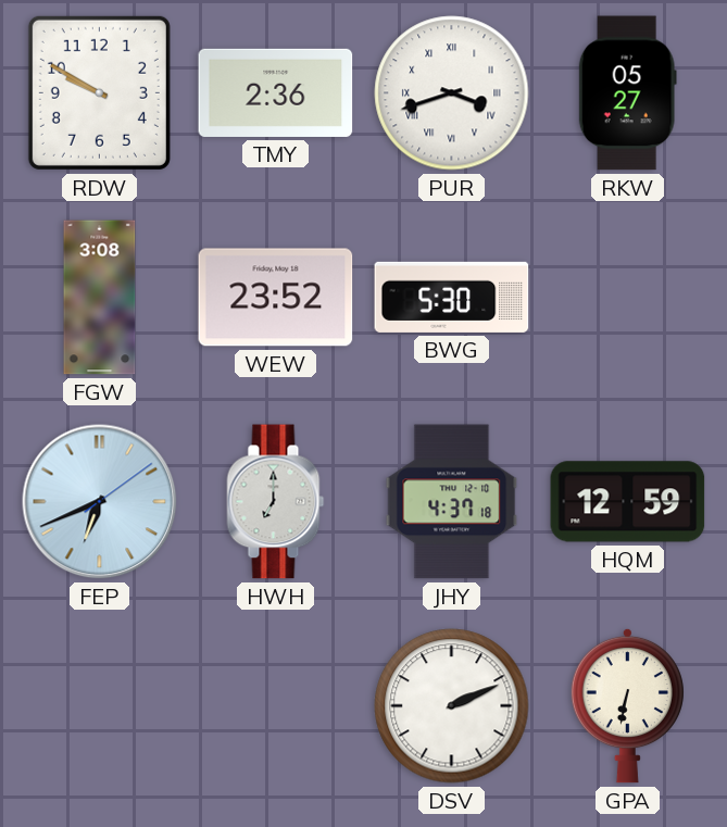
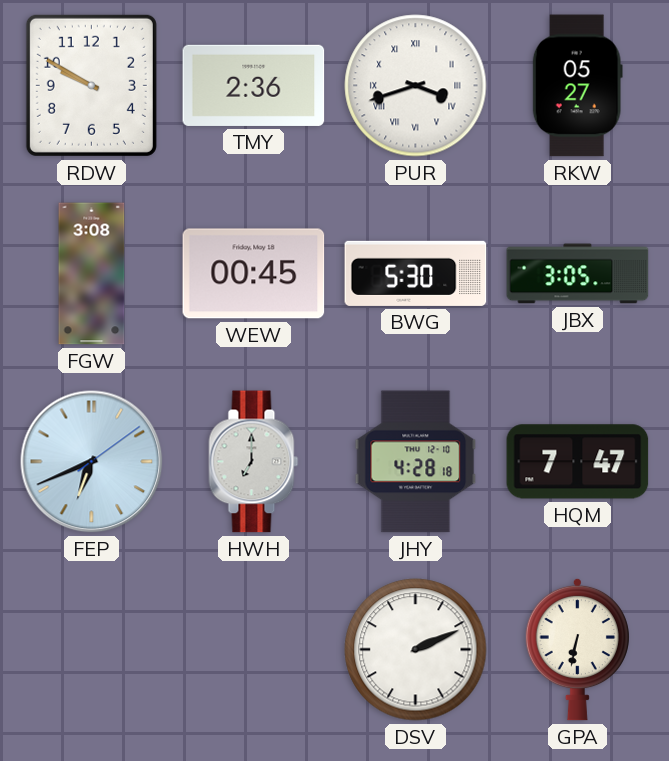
WEW: 23:52 -> 00:45
JBX: none -> 3:05
JHY: 4:37 -> 4:28
HQM: 12:59 -> 7:47
